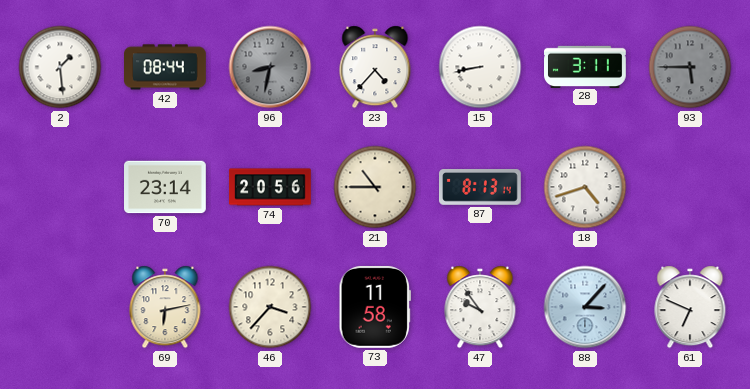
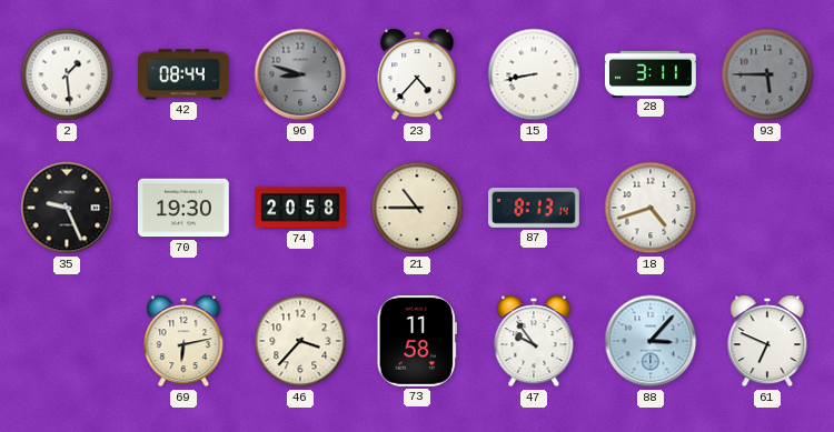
96: 8:32 -> 8:48
35: none -> 9:26
70: 23:14 -> 19:30
74: 20:56 -> 20:58
